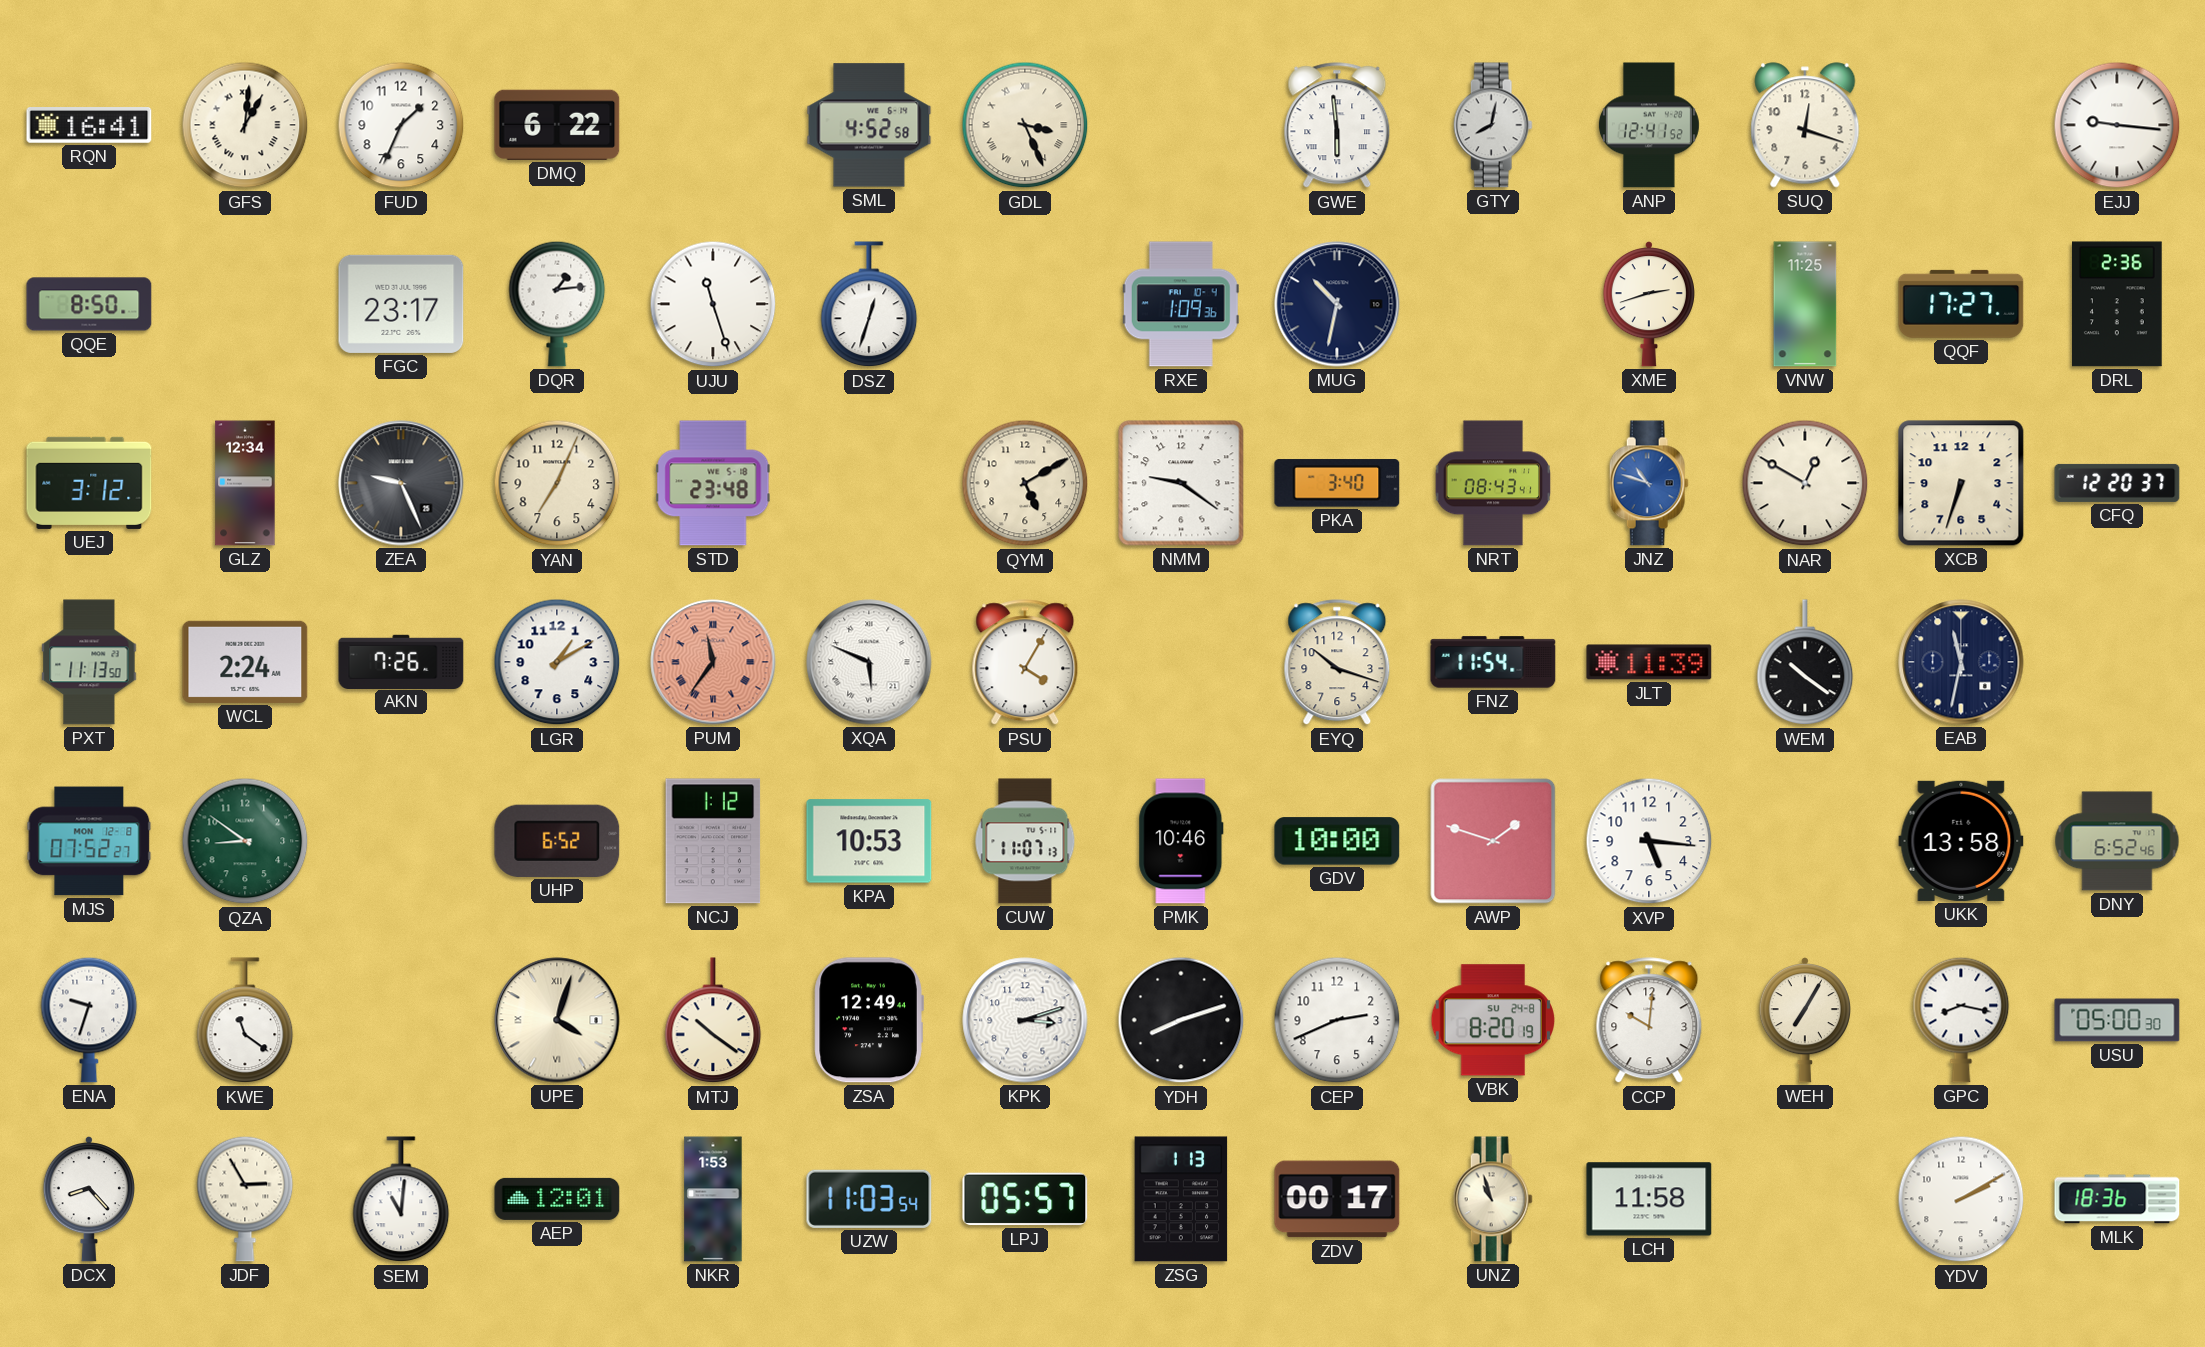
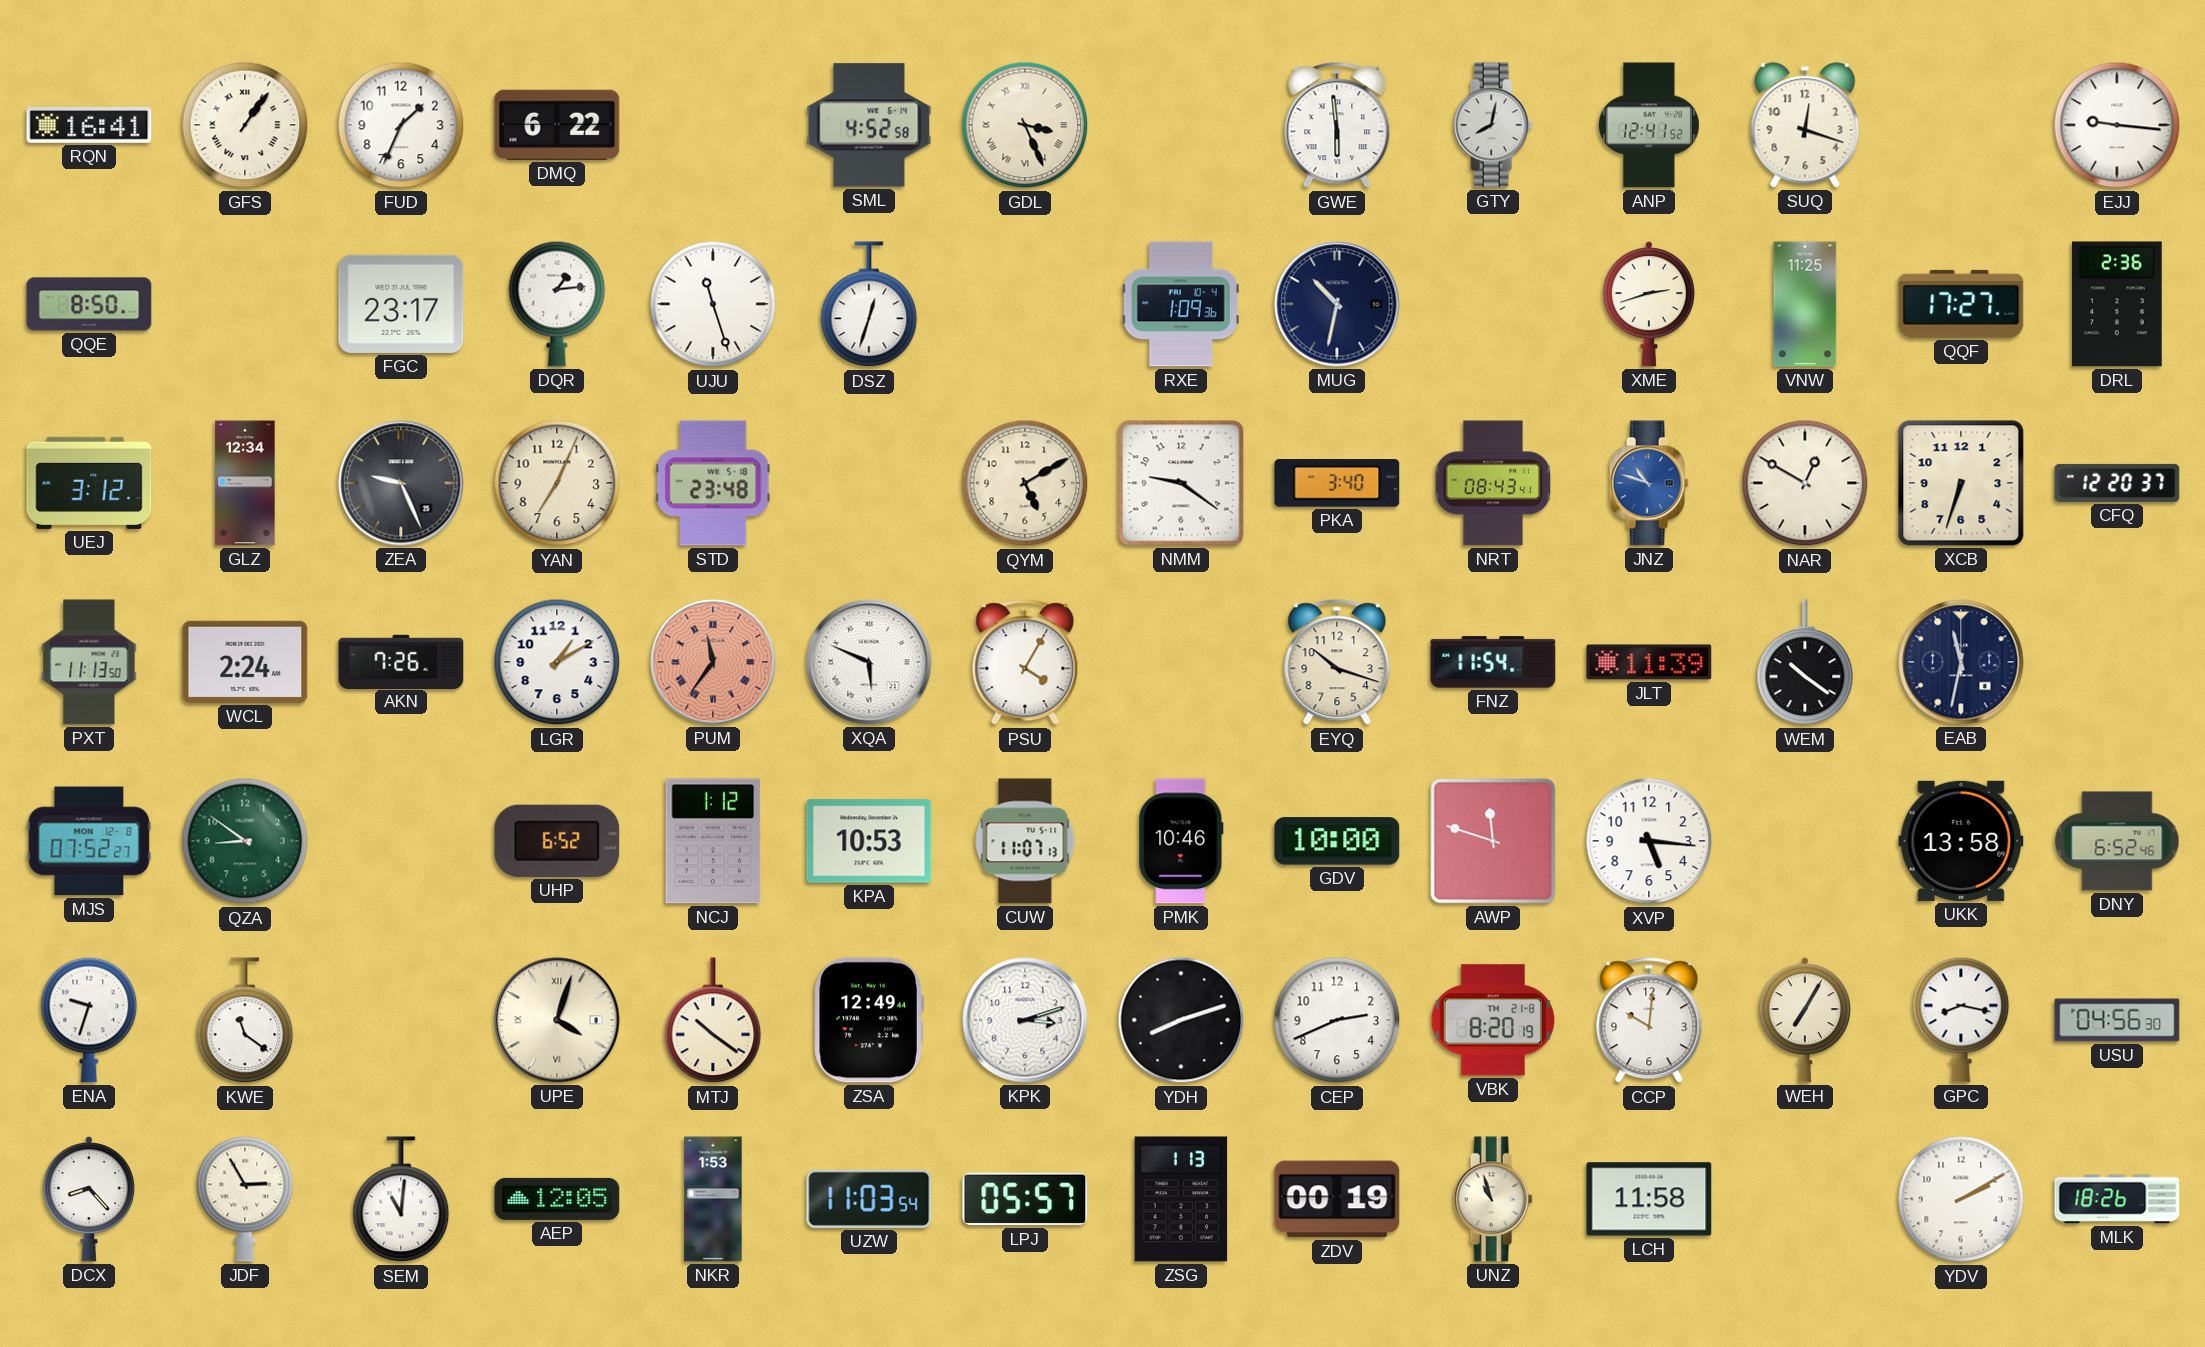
GFS: 1:01 -> 1:06
AWP: 1:48 -> 11:48
VBK date: SU 24-8 -> TH 21-8
USU: 05:00 -> 04:56
AEP: 12:01 -> 12:05
ZDV: 00:17 -> 00:19
MLK: 18:36 -> 18:26
